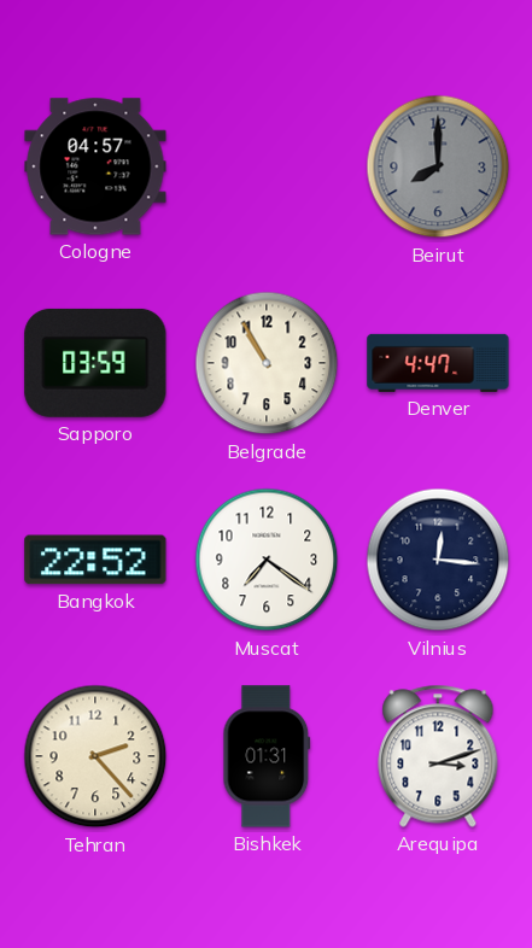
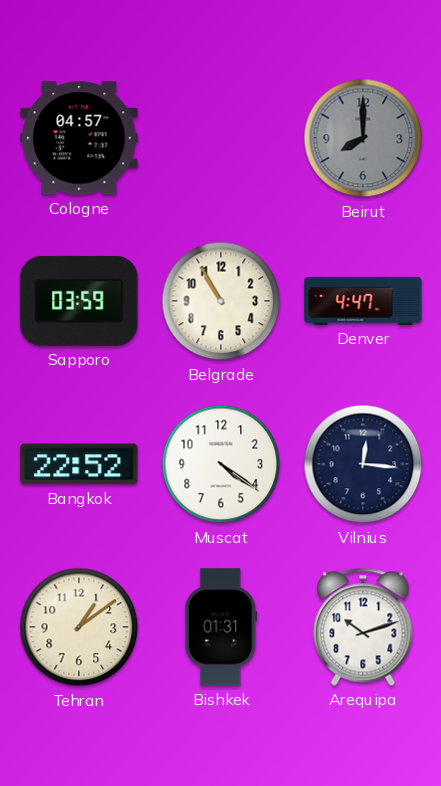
Muscat: 7:21 -> 4:21
Tehran: 2:23 -> 1:09
Arequipa: 3:12 -> 10:12
